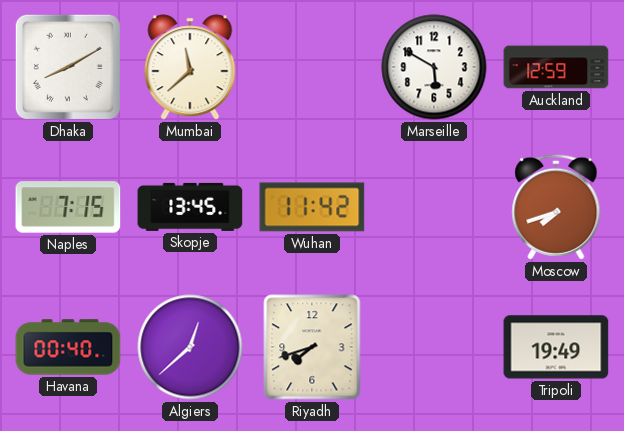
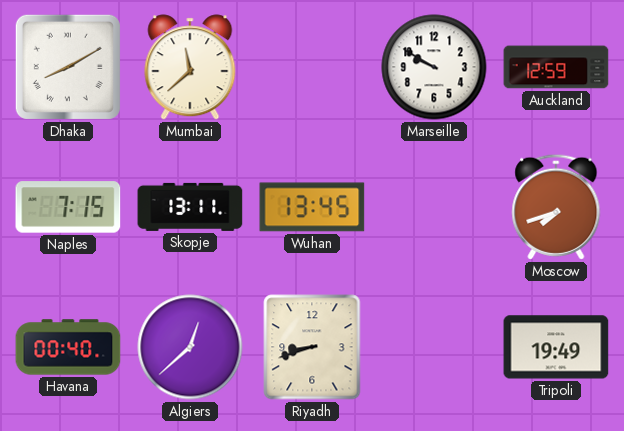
Marseille: 5:50 -> 9:50
Skopje: 13:45 -> 13:11
Wuhan: 11:42 -> 13:45
Riyadh: 7:42 -> 8:42
